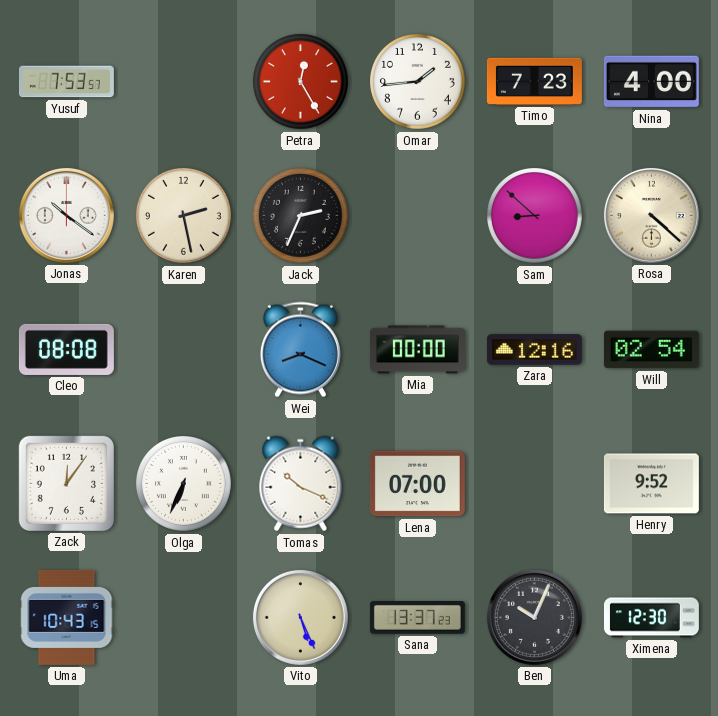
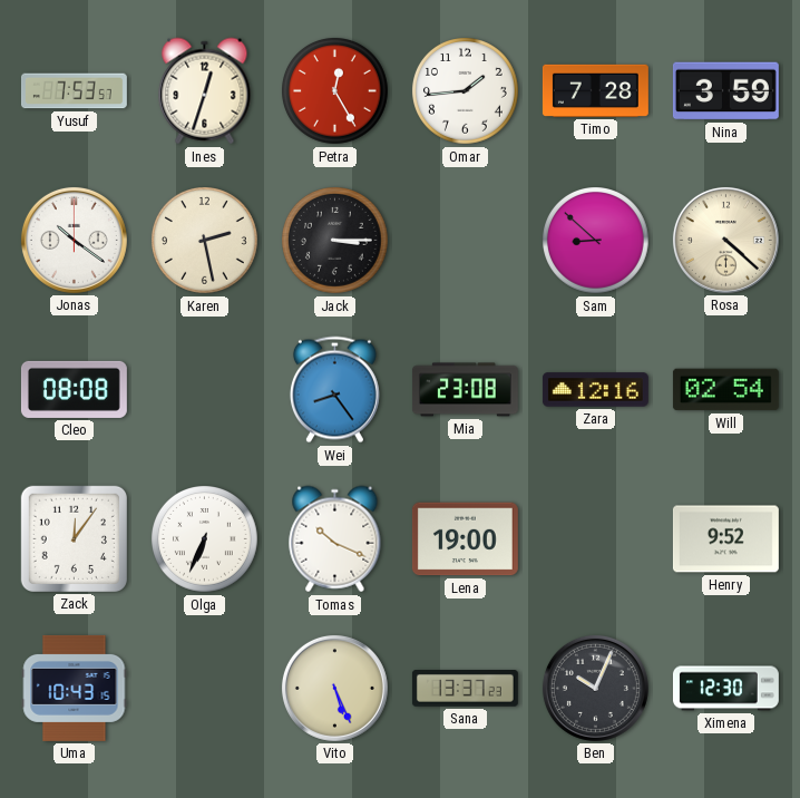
Ines: none -> 12:33
Timo: 7:23 -> 7:28
Nina: 4:00 -> 3:59
Jack: 2:34 -> 3:15
Wei: 8:19 -> 8:24
Mia: 00:00 -> 23:08
Lena: 07:00 -> 19:00
